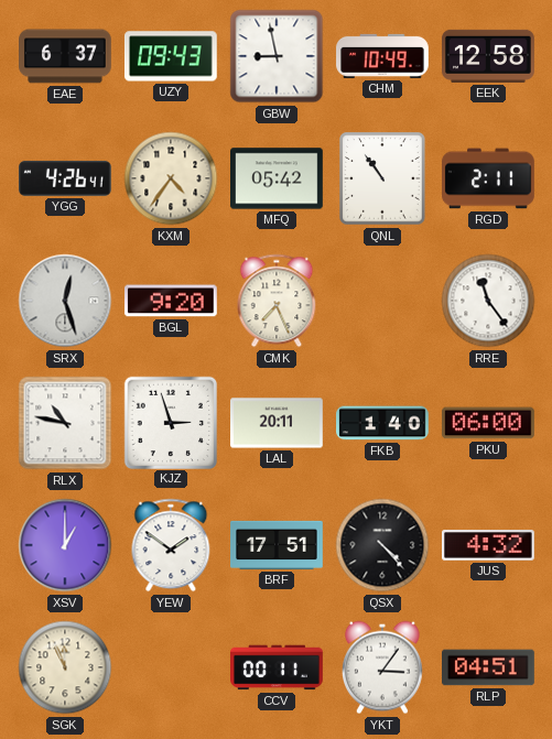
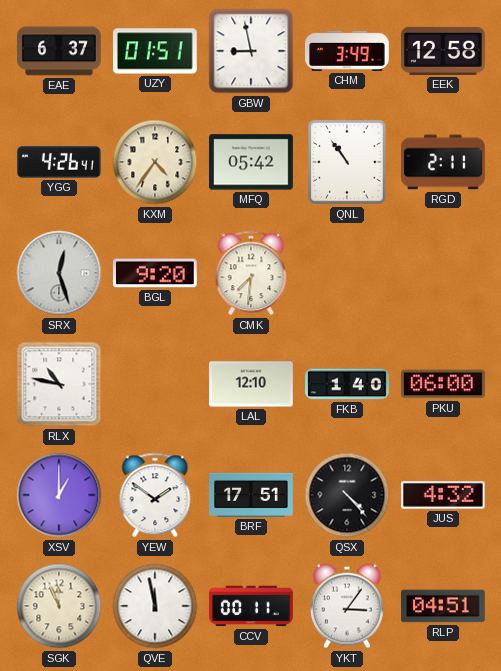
UZY: 09:43 -> 01:51
CHM: 10:49 -> 3:49
CMK: 7:26 -> 7:31
RRE: 11:24 -> none
KJZ: 2:57 -> none
LAL: 20:11 -> 12:10
QVE: none -> 11:58
